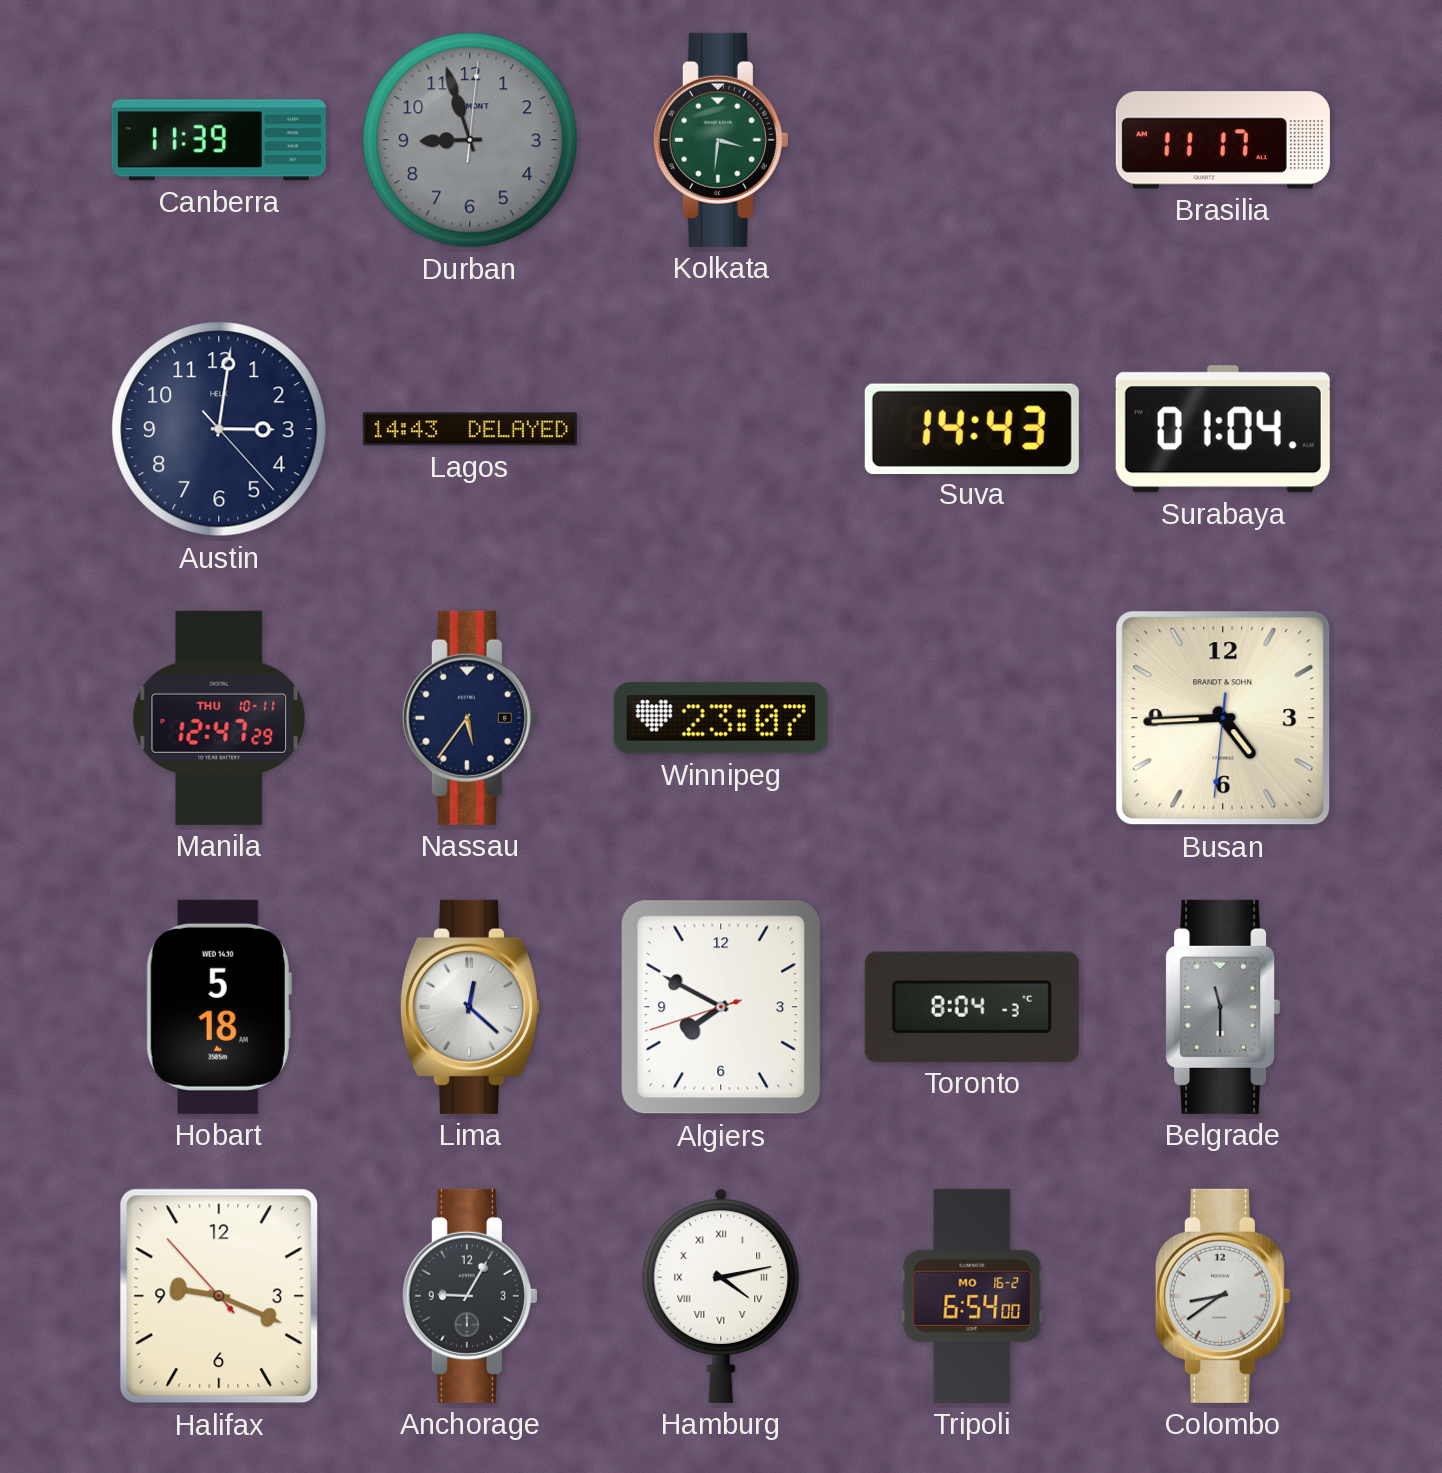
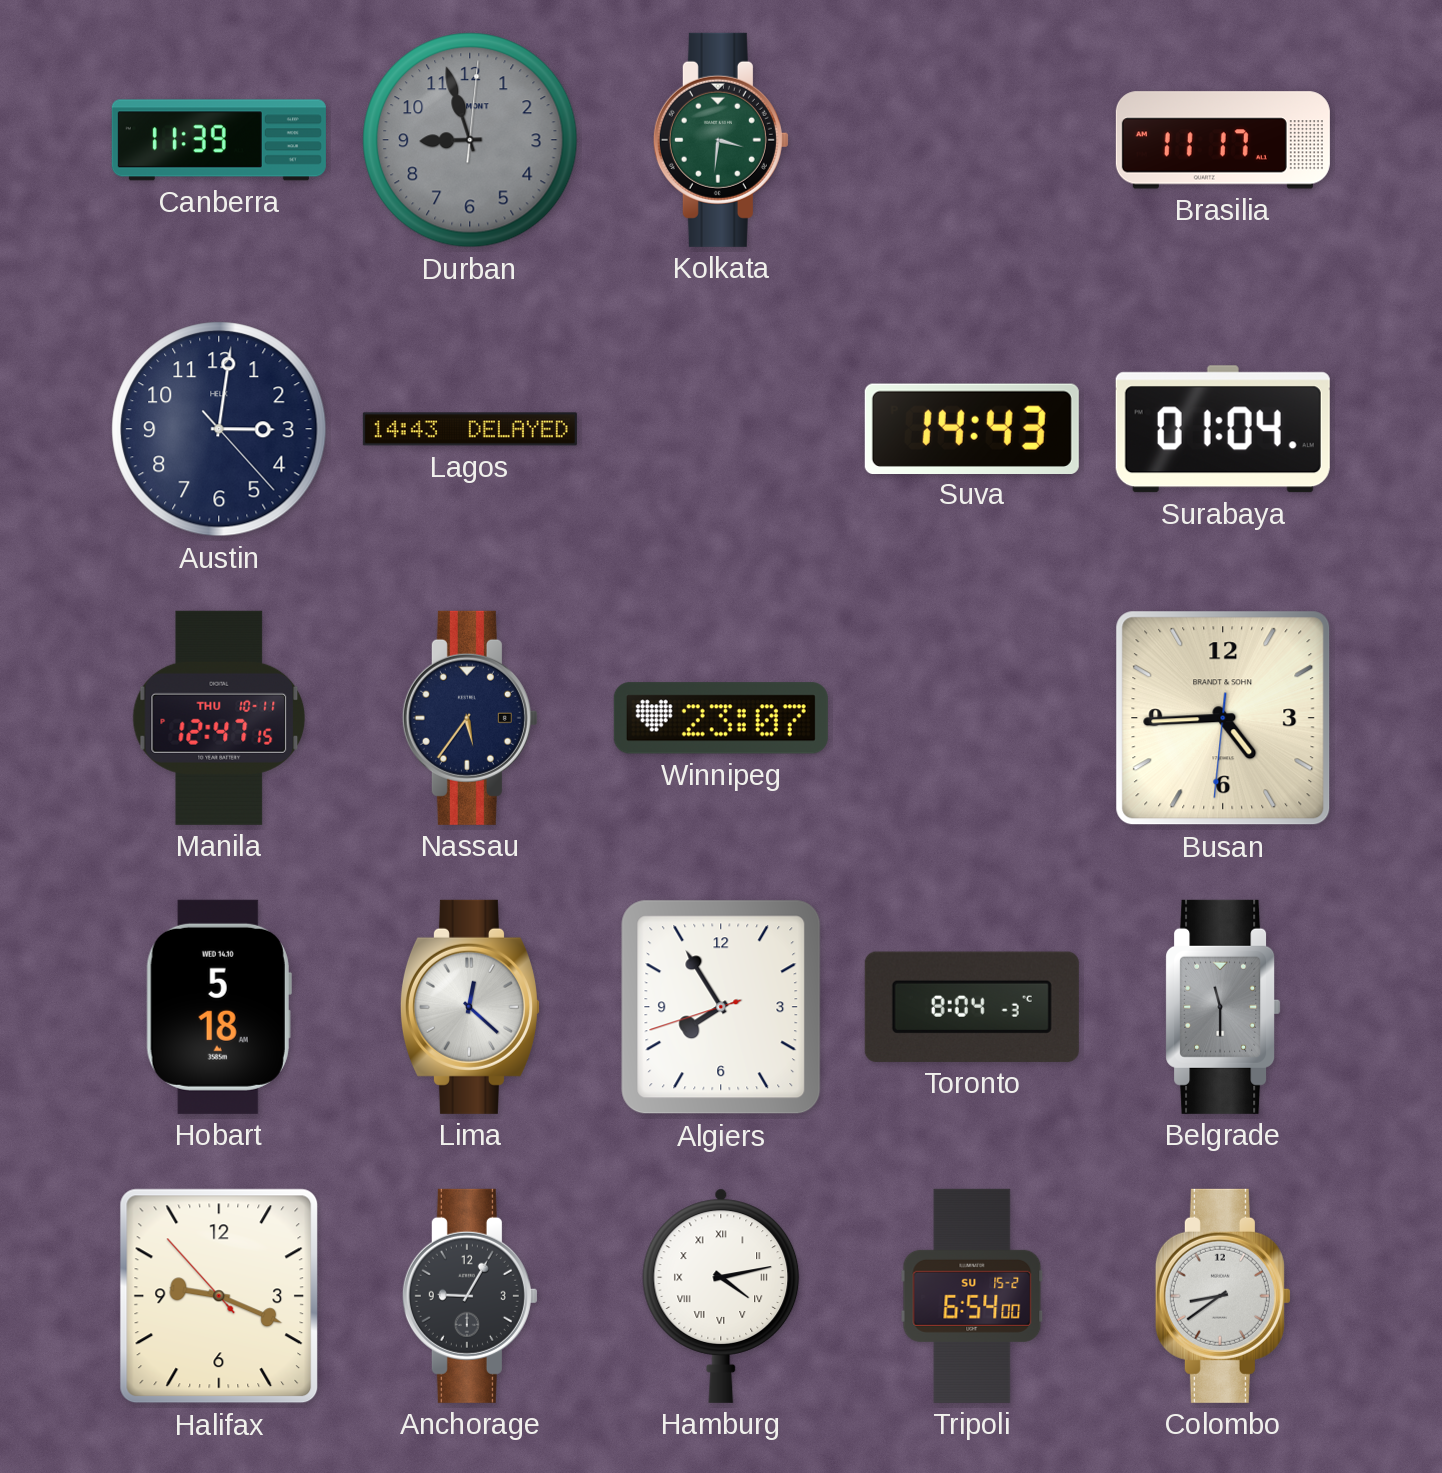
Manila: 12:47:29 -> 12:47:15
Algiers: 7:49 -> 7:54
Tripoli date: MO 16-2 -> SU 15-2
